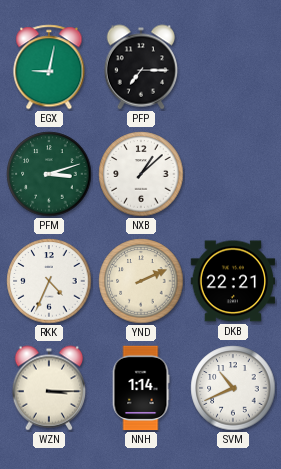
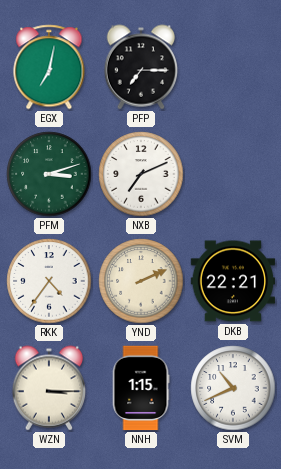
EGX: 9:02 -> 7:02
NXB: 1:08 -> 7:11
RKK: 4:34 -> 4:36
NNH: 1:14 -> 1:15
